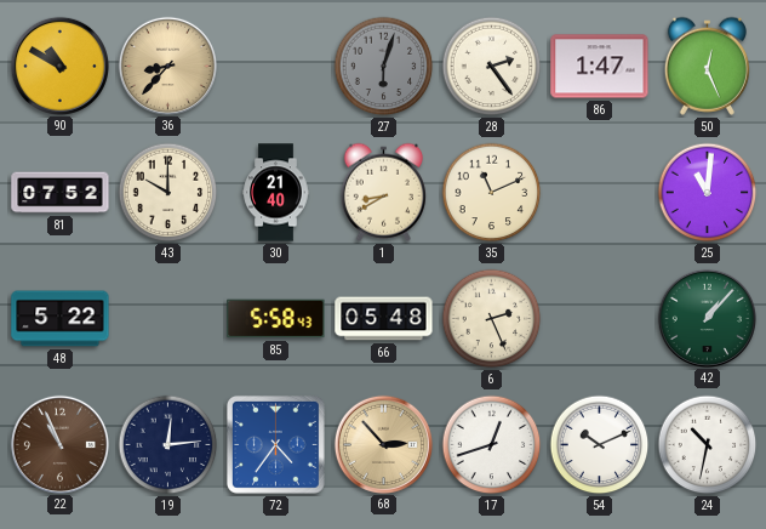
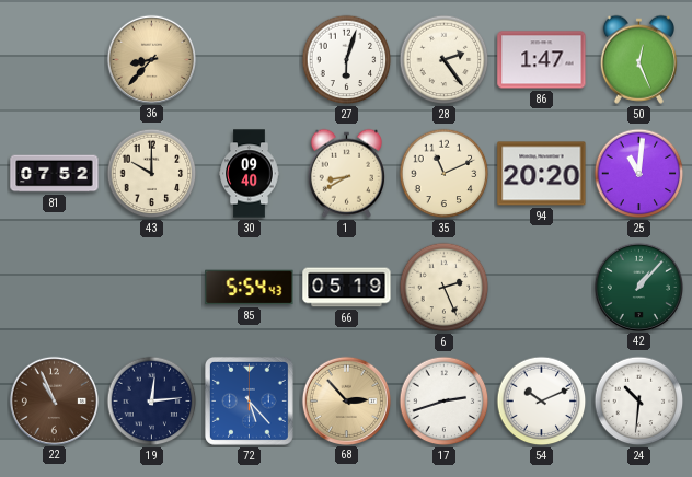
90: 10:50 -> none
27 dial: grey -> white
30: 21:40 -> 09:40
94: none -> 20:20
48: 5:22 -> none
85: 5:58 -> 5:54
66: 05:48 -> 05:19
72: 4:36 -> 5:23
17: 12:42 -> 2:42
24: 10:32 -> 10:31
